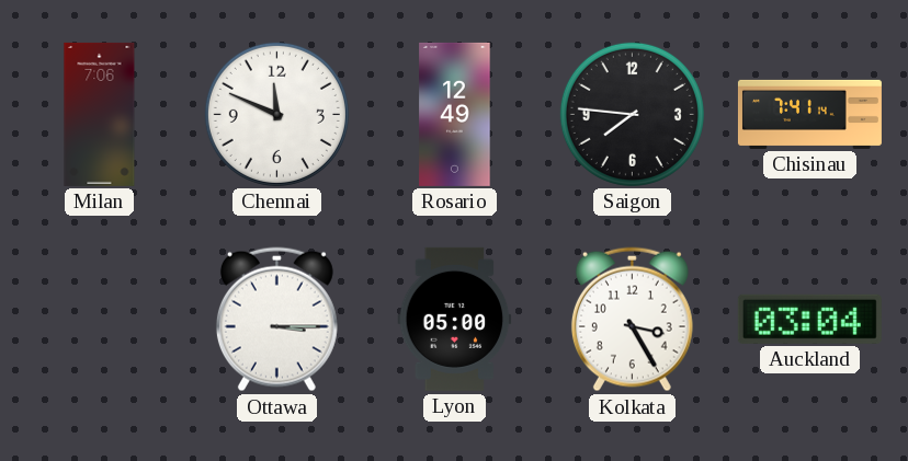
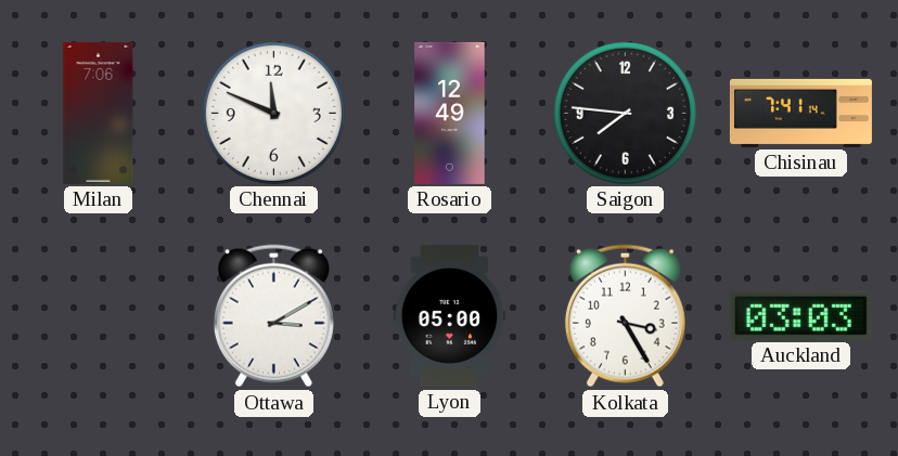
Ottawa: 3:15 -> 3:10
Auckland: 03:04 -> 03:03
